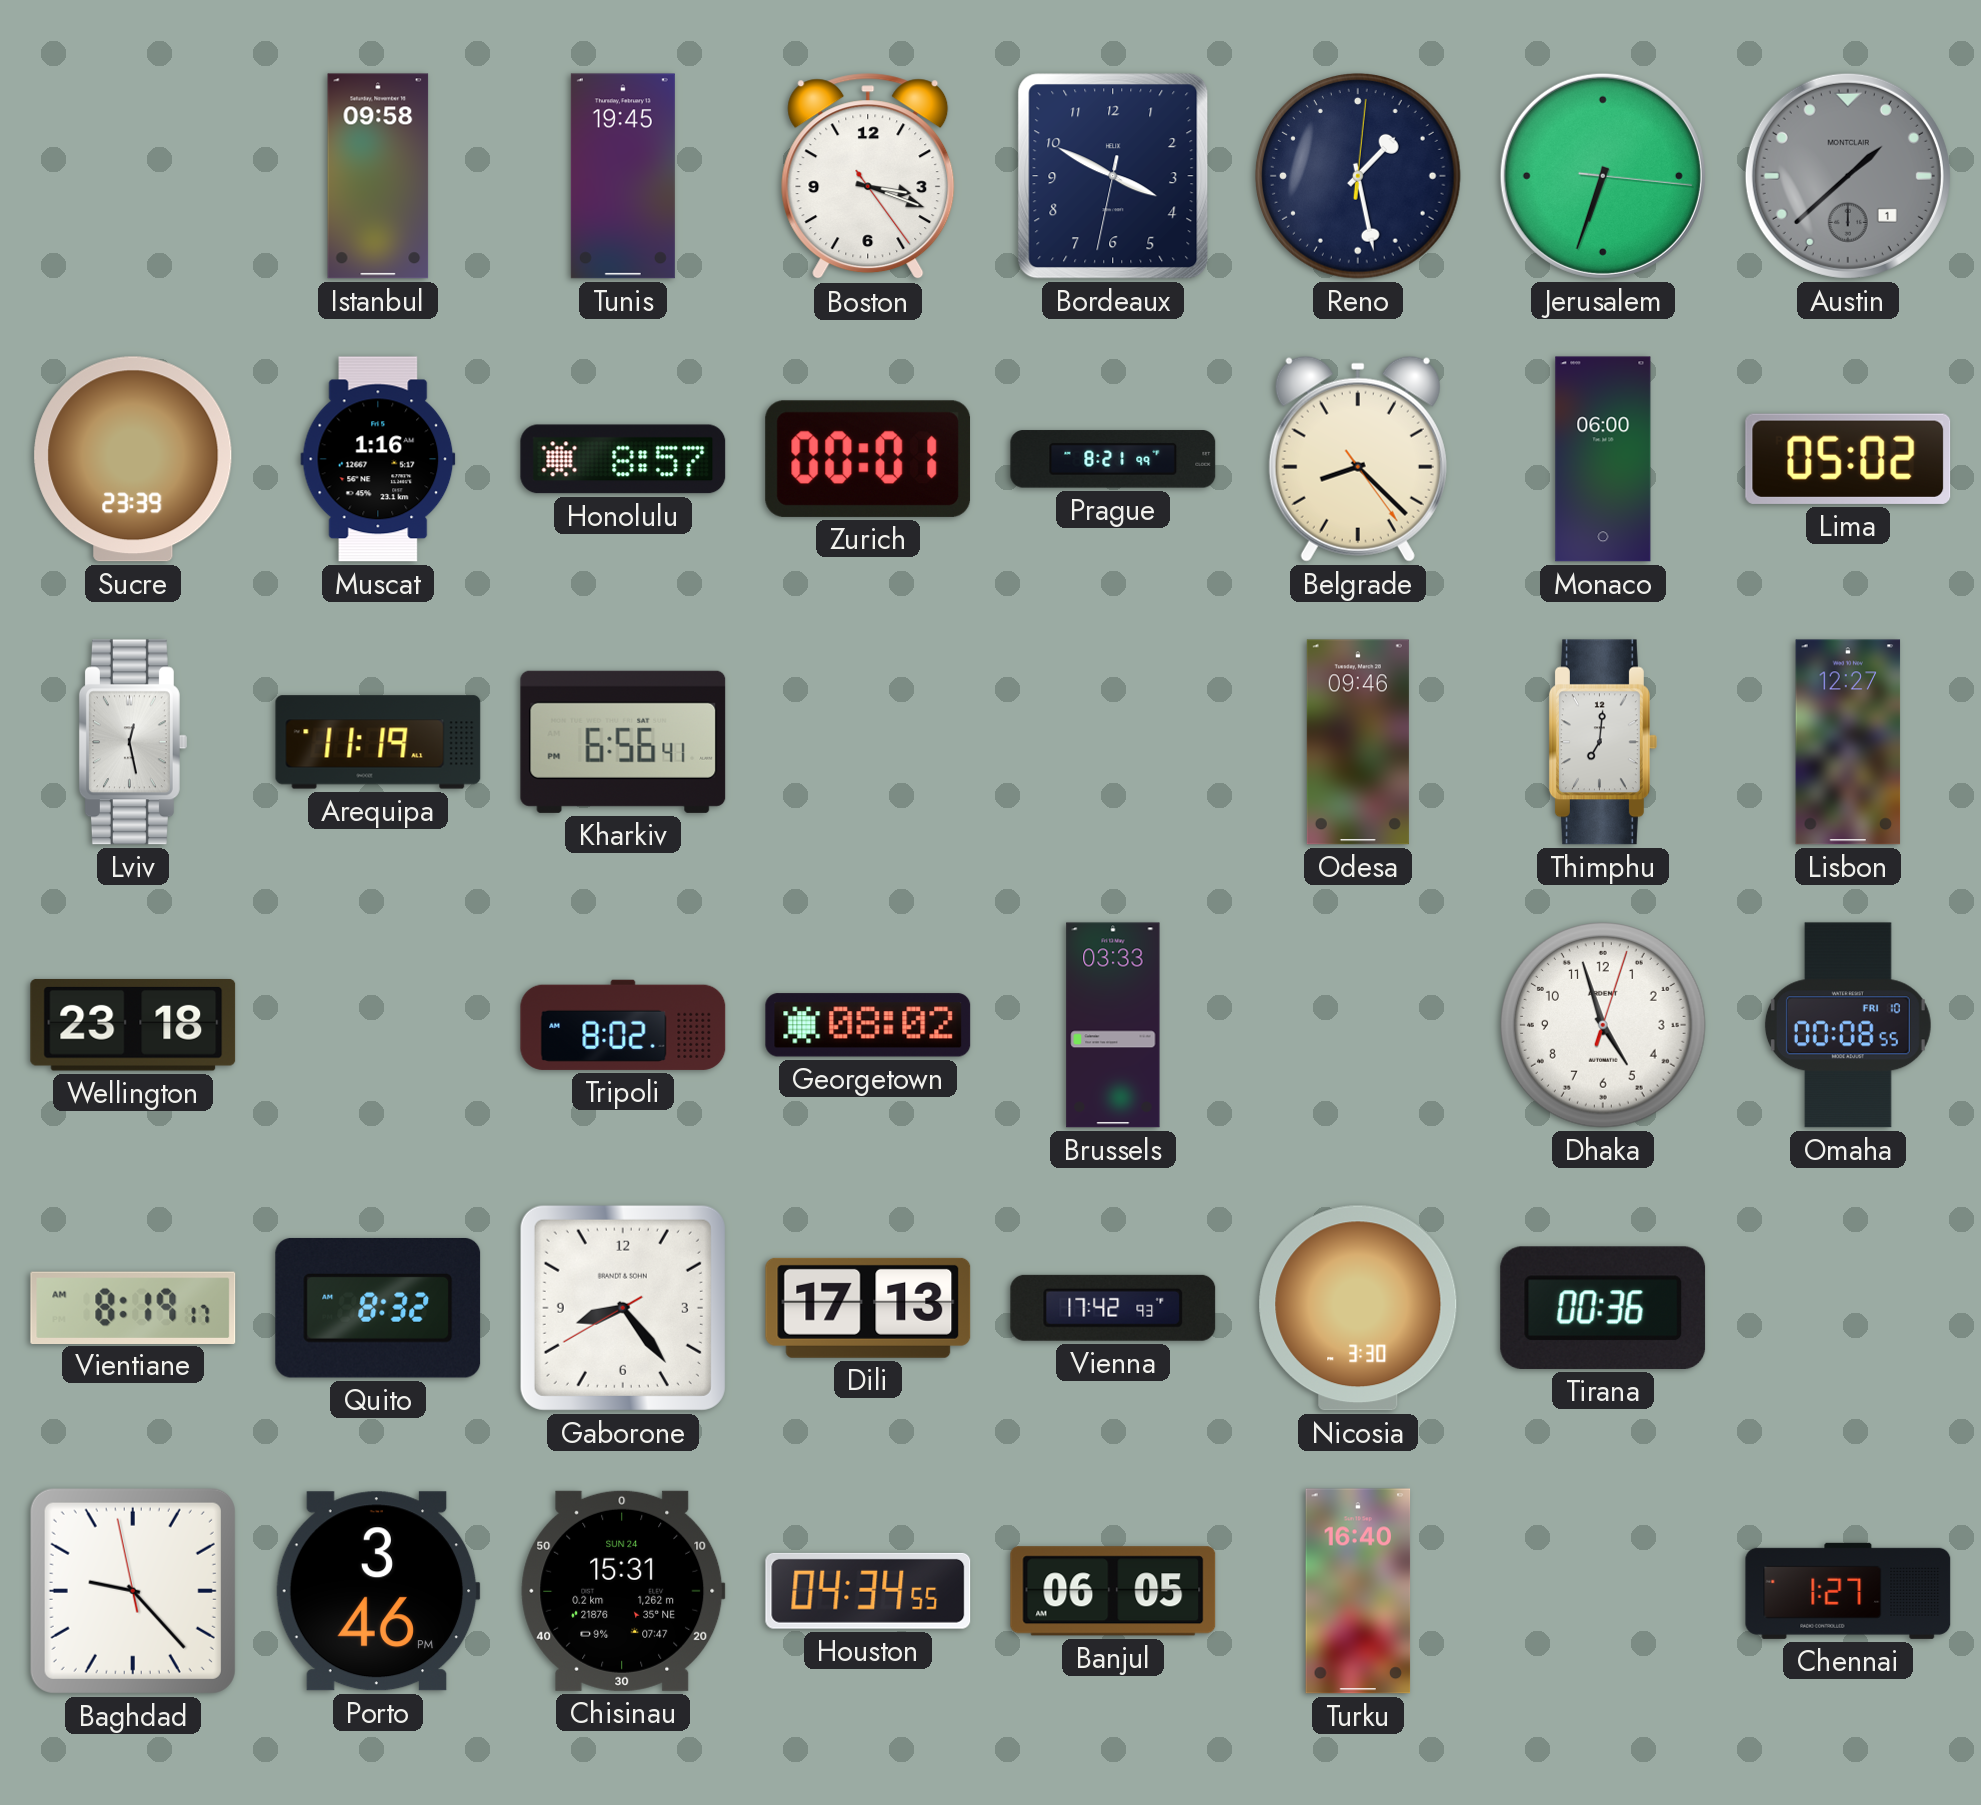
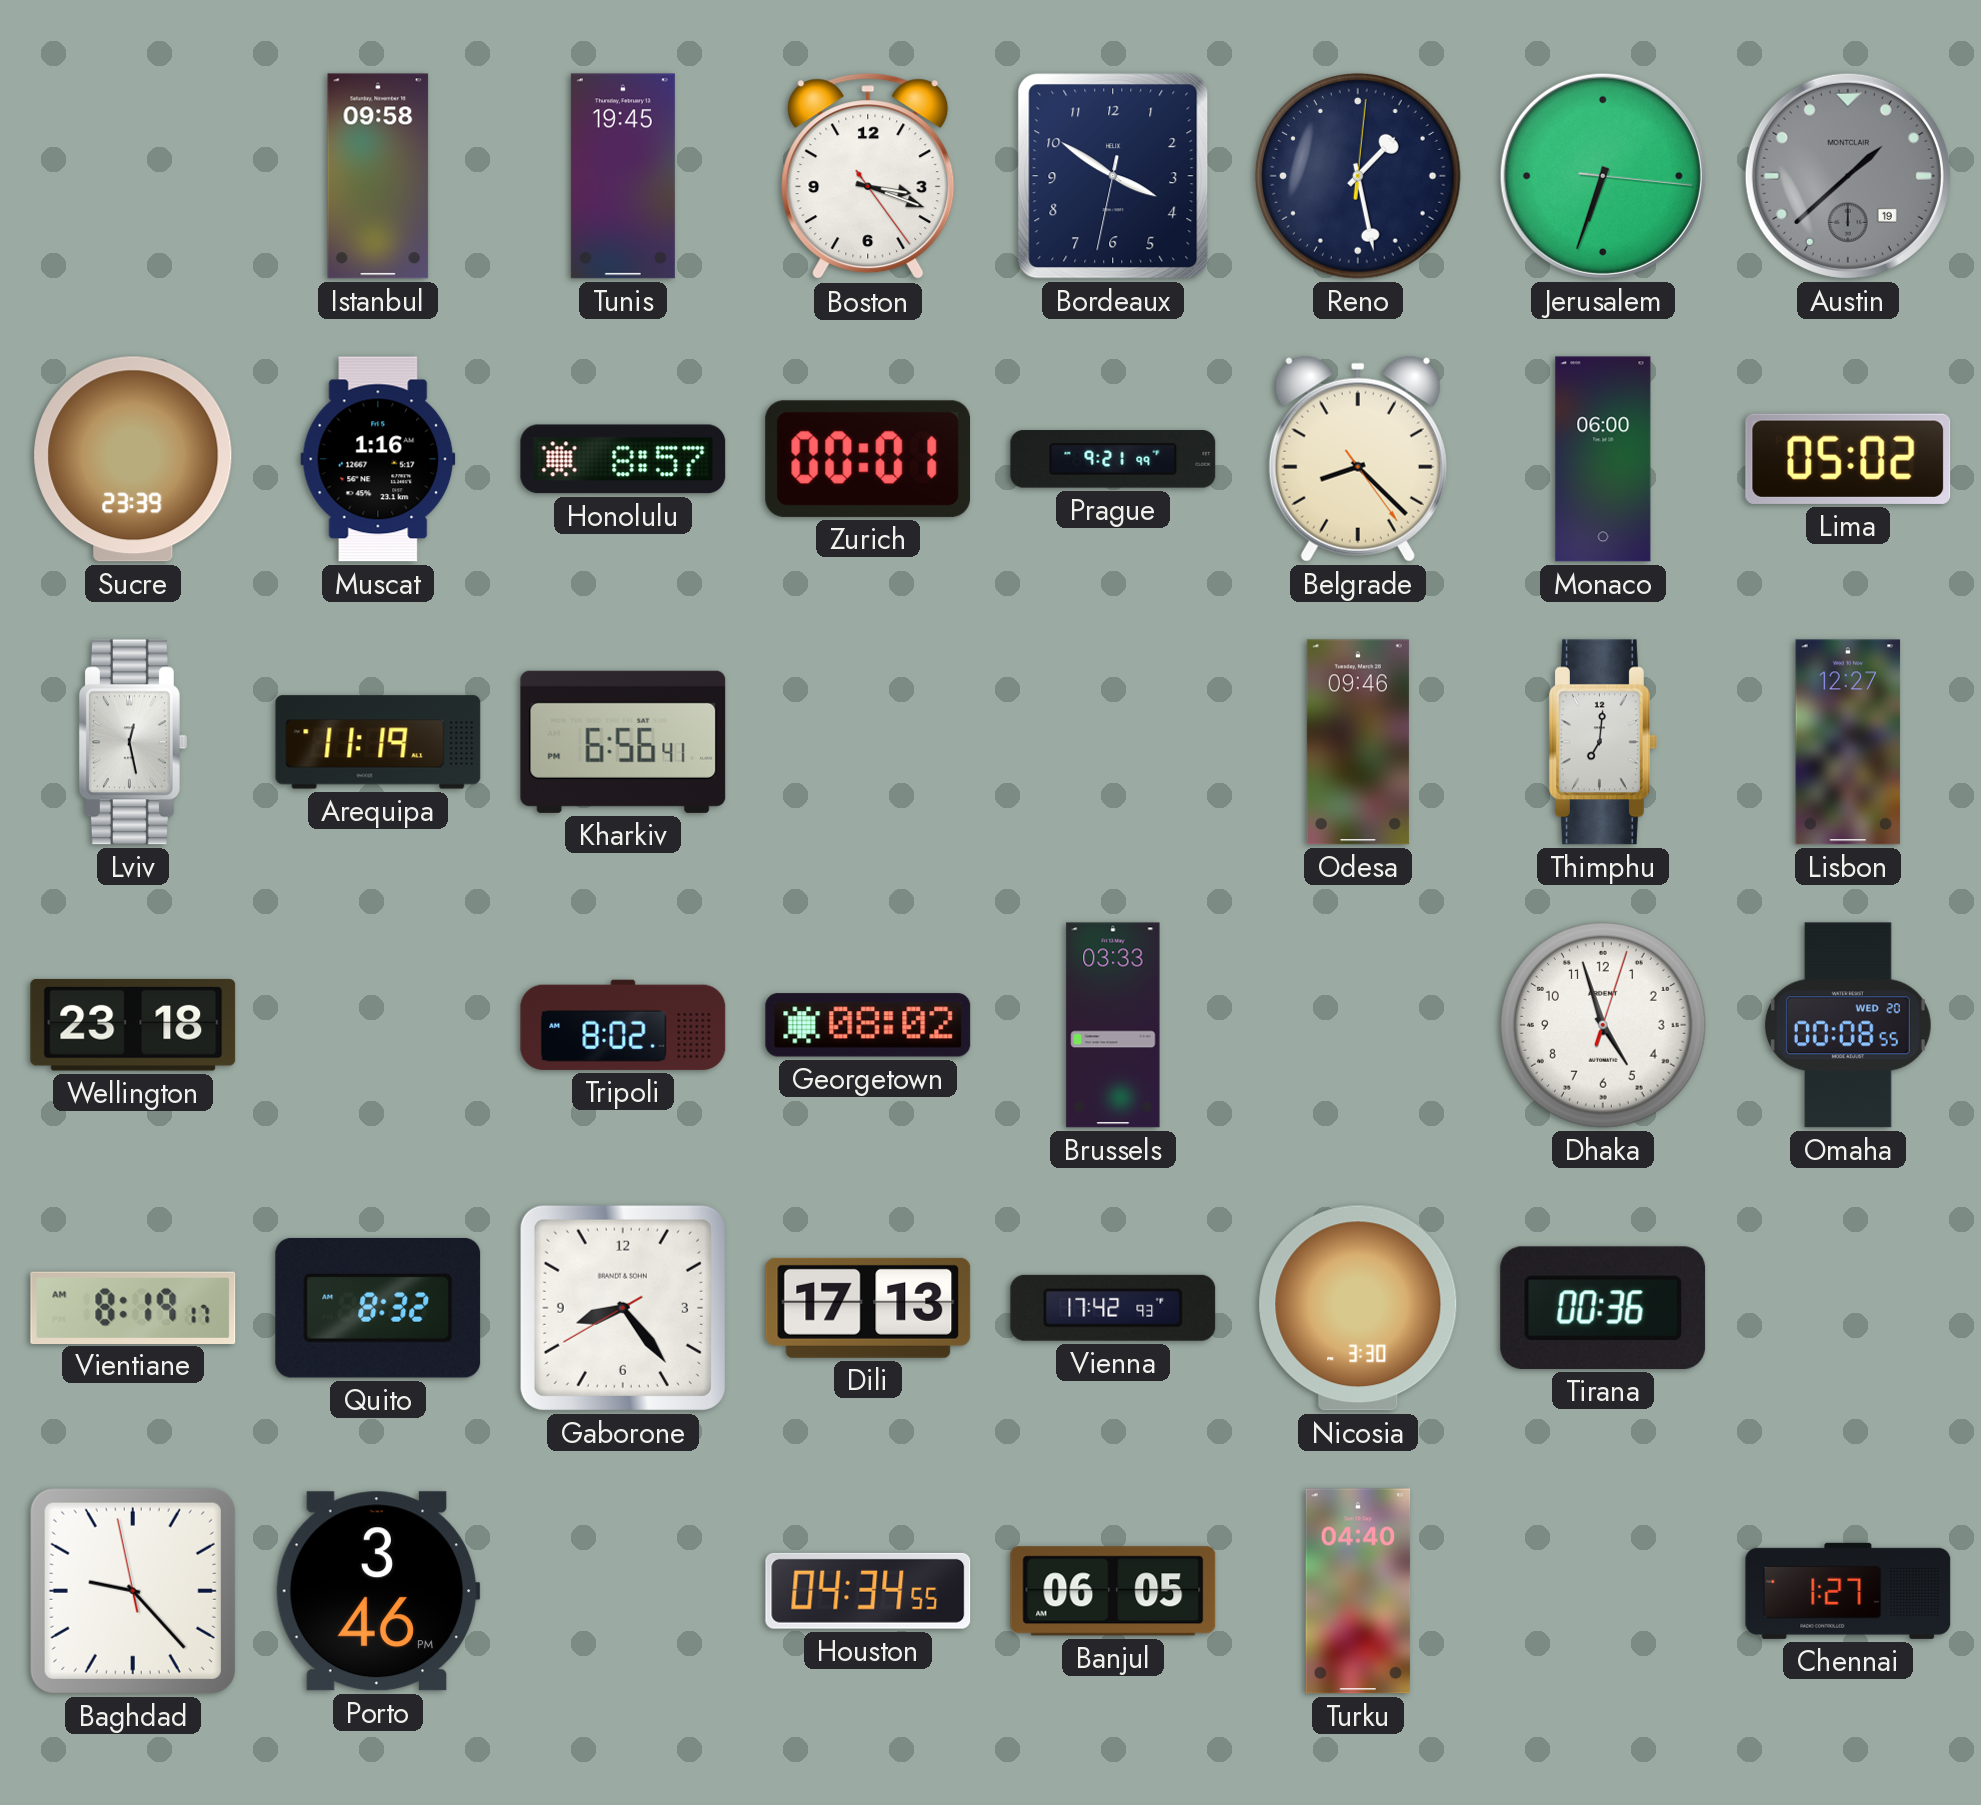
Bordeaux: 3:49 -> 3:50
Austin date: 1 -> 19
Prague: 8:21 -> 9:21
Omaha date: FRI 10 -> WED 20
Chisinau: 15:31 -> none
Turku: 16:40 -> 04:40
